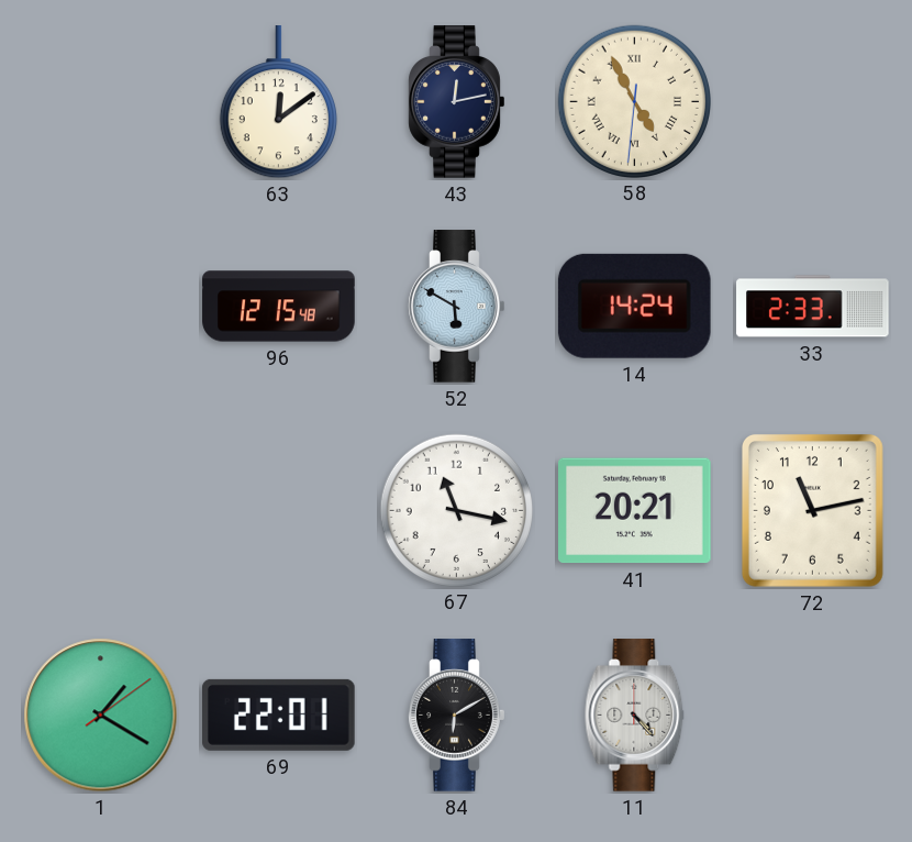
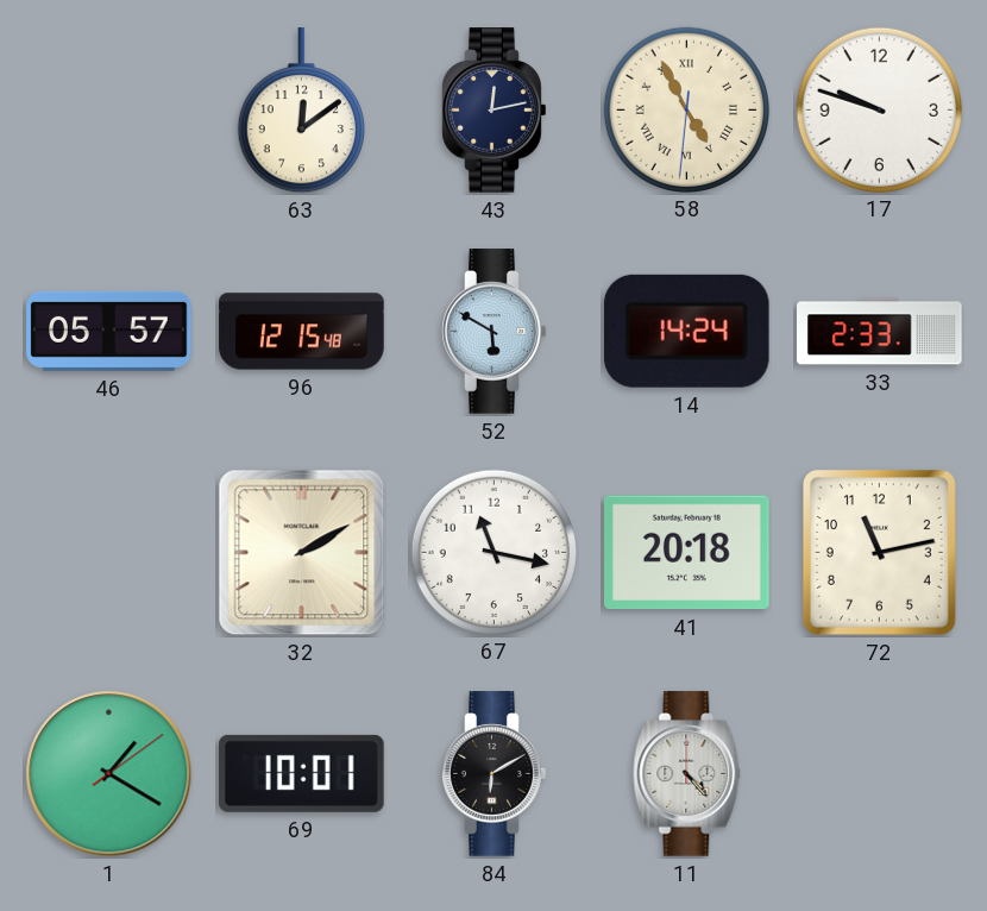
17: none -> 9:48
46: none -> 05:57
32: none -> 2:10
41: 20:21 -> 20:18
69: 22:01 -> 10:01
